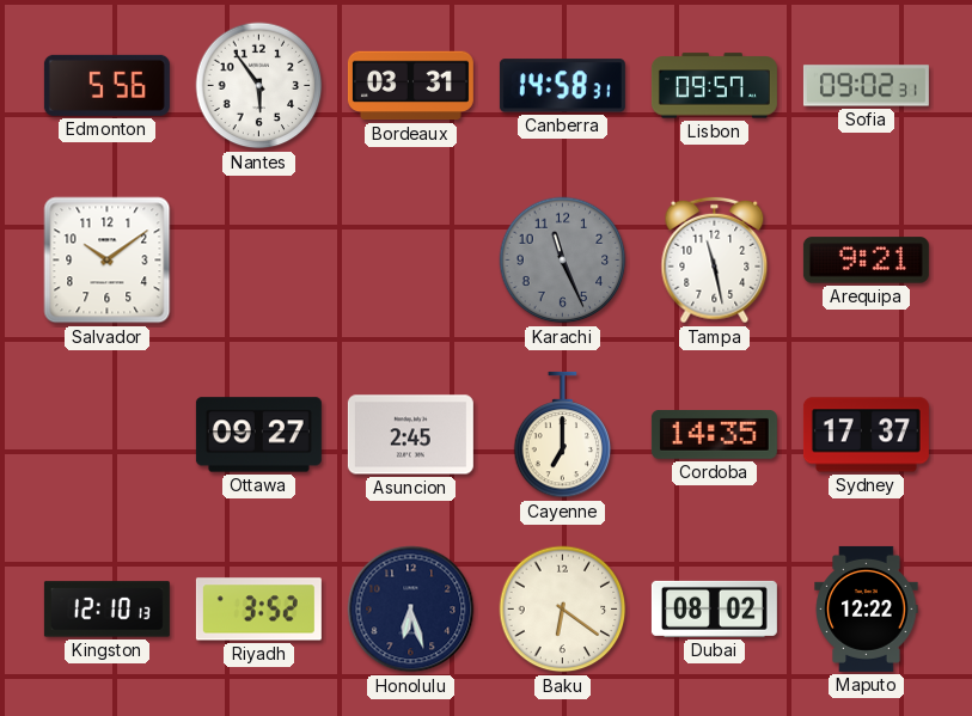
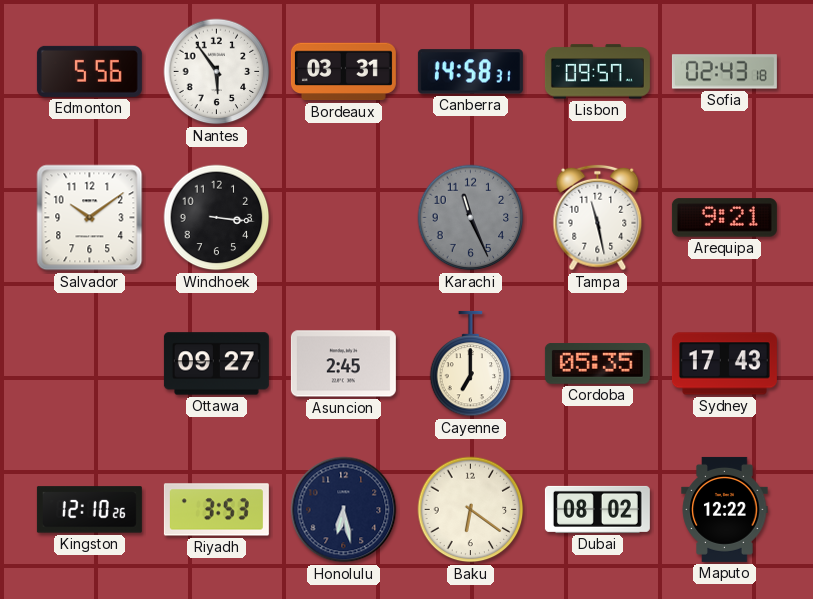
Sofia: 09:02 -> 02:43
Windhoek: none -> 3:16
Cordoba: 14:35 -> 05:35
Sydney: 17:37 -> 17:43
Kingston: 12:10:13 -> 12:10:26
Riyadh: 3:52 -> 3:53
Honolulu: 6:27 -> 6:28
